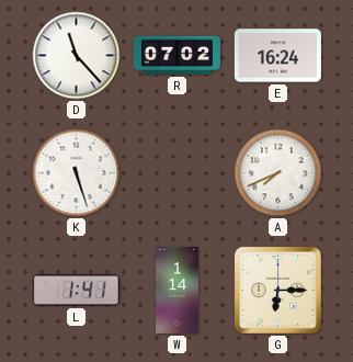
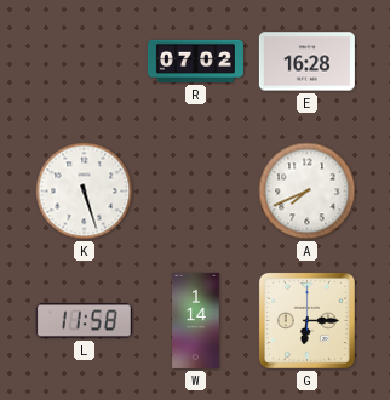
D: 11:23 -> none
E: 16:24 -> 16:28
L: 1:41 -> 11:58
